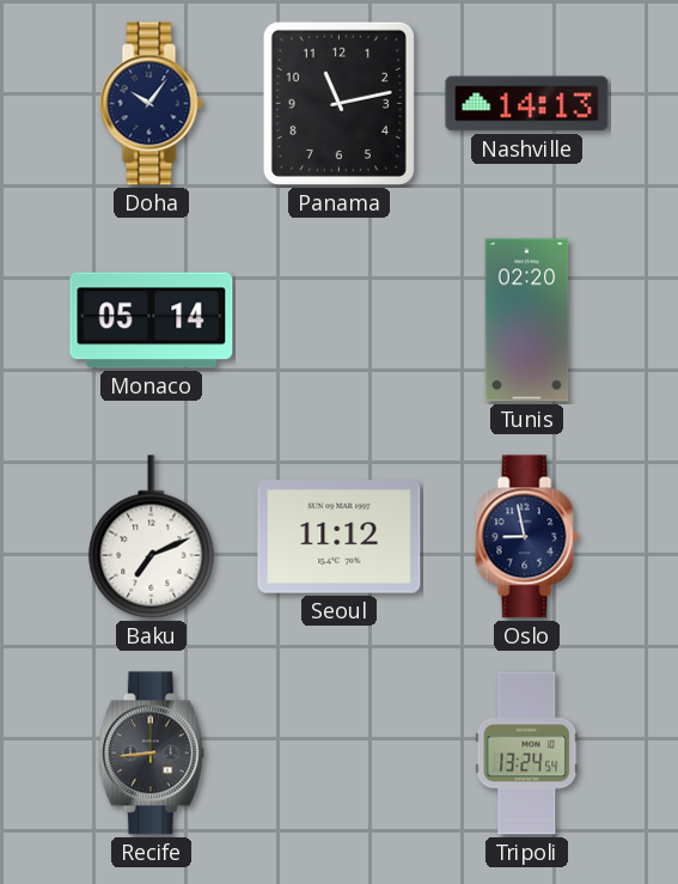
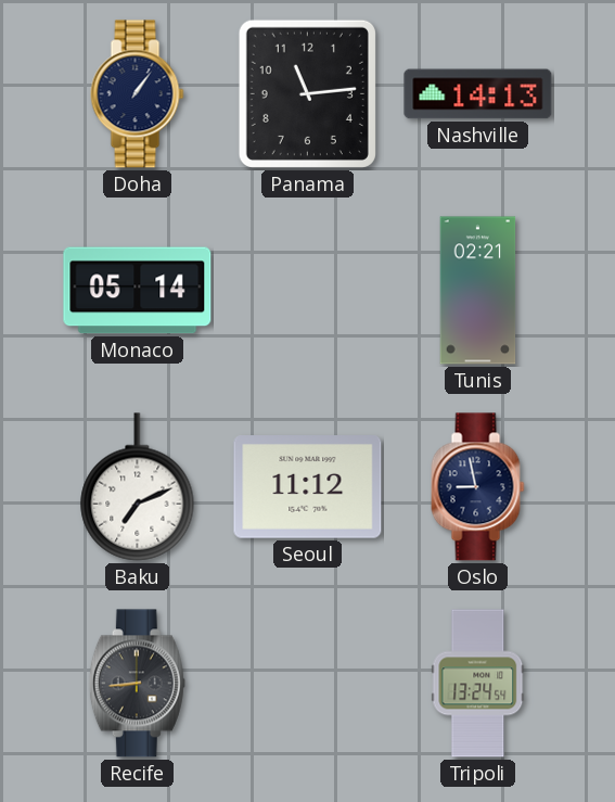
Doha: 10:06 -> 1:06
Panama: 11:13 -> 11:14
Tunis: 02:20 -> 02:21
